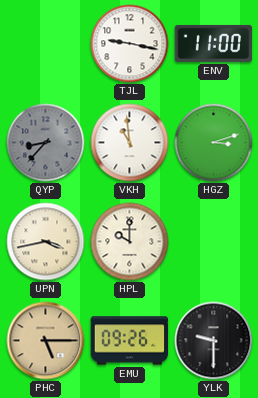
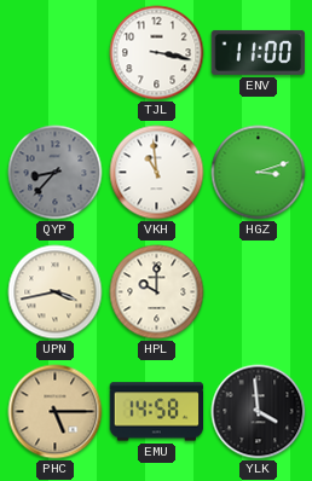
TJL: 9:17 -> 3:17
EMU: 09:26 -> 14:58
YLK: 9:30 -> 3:59
